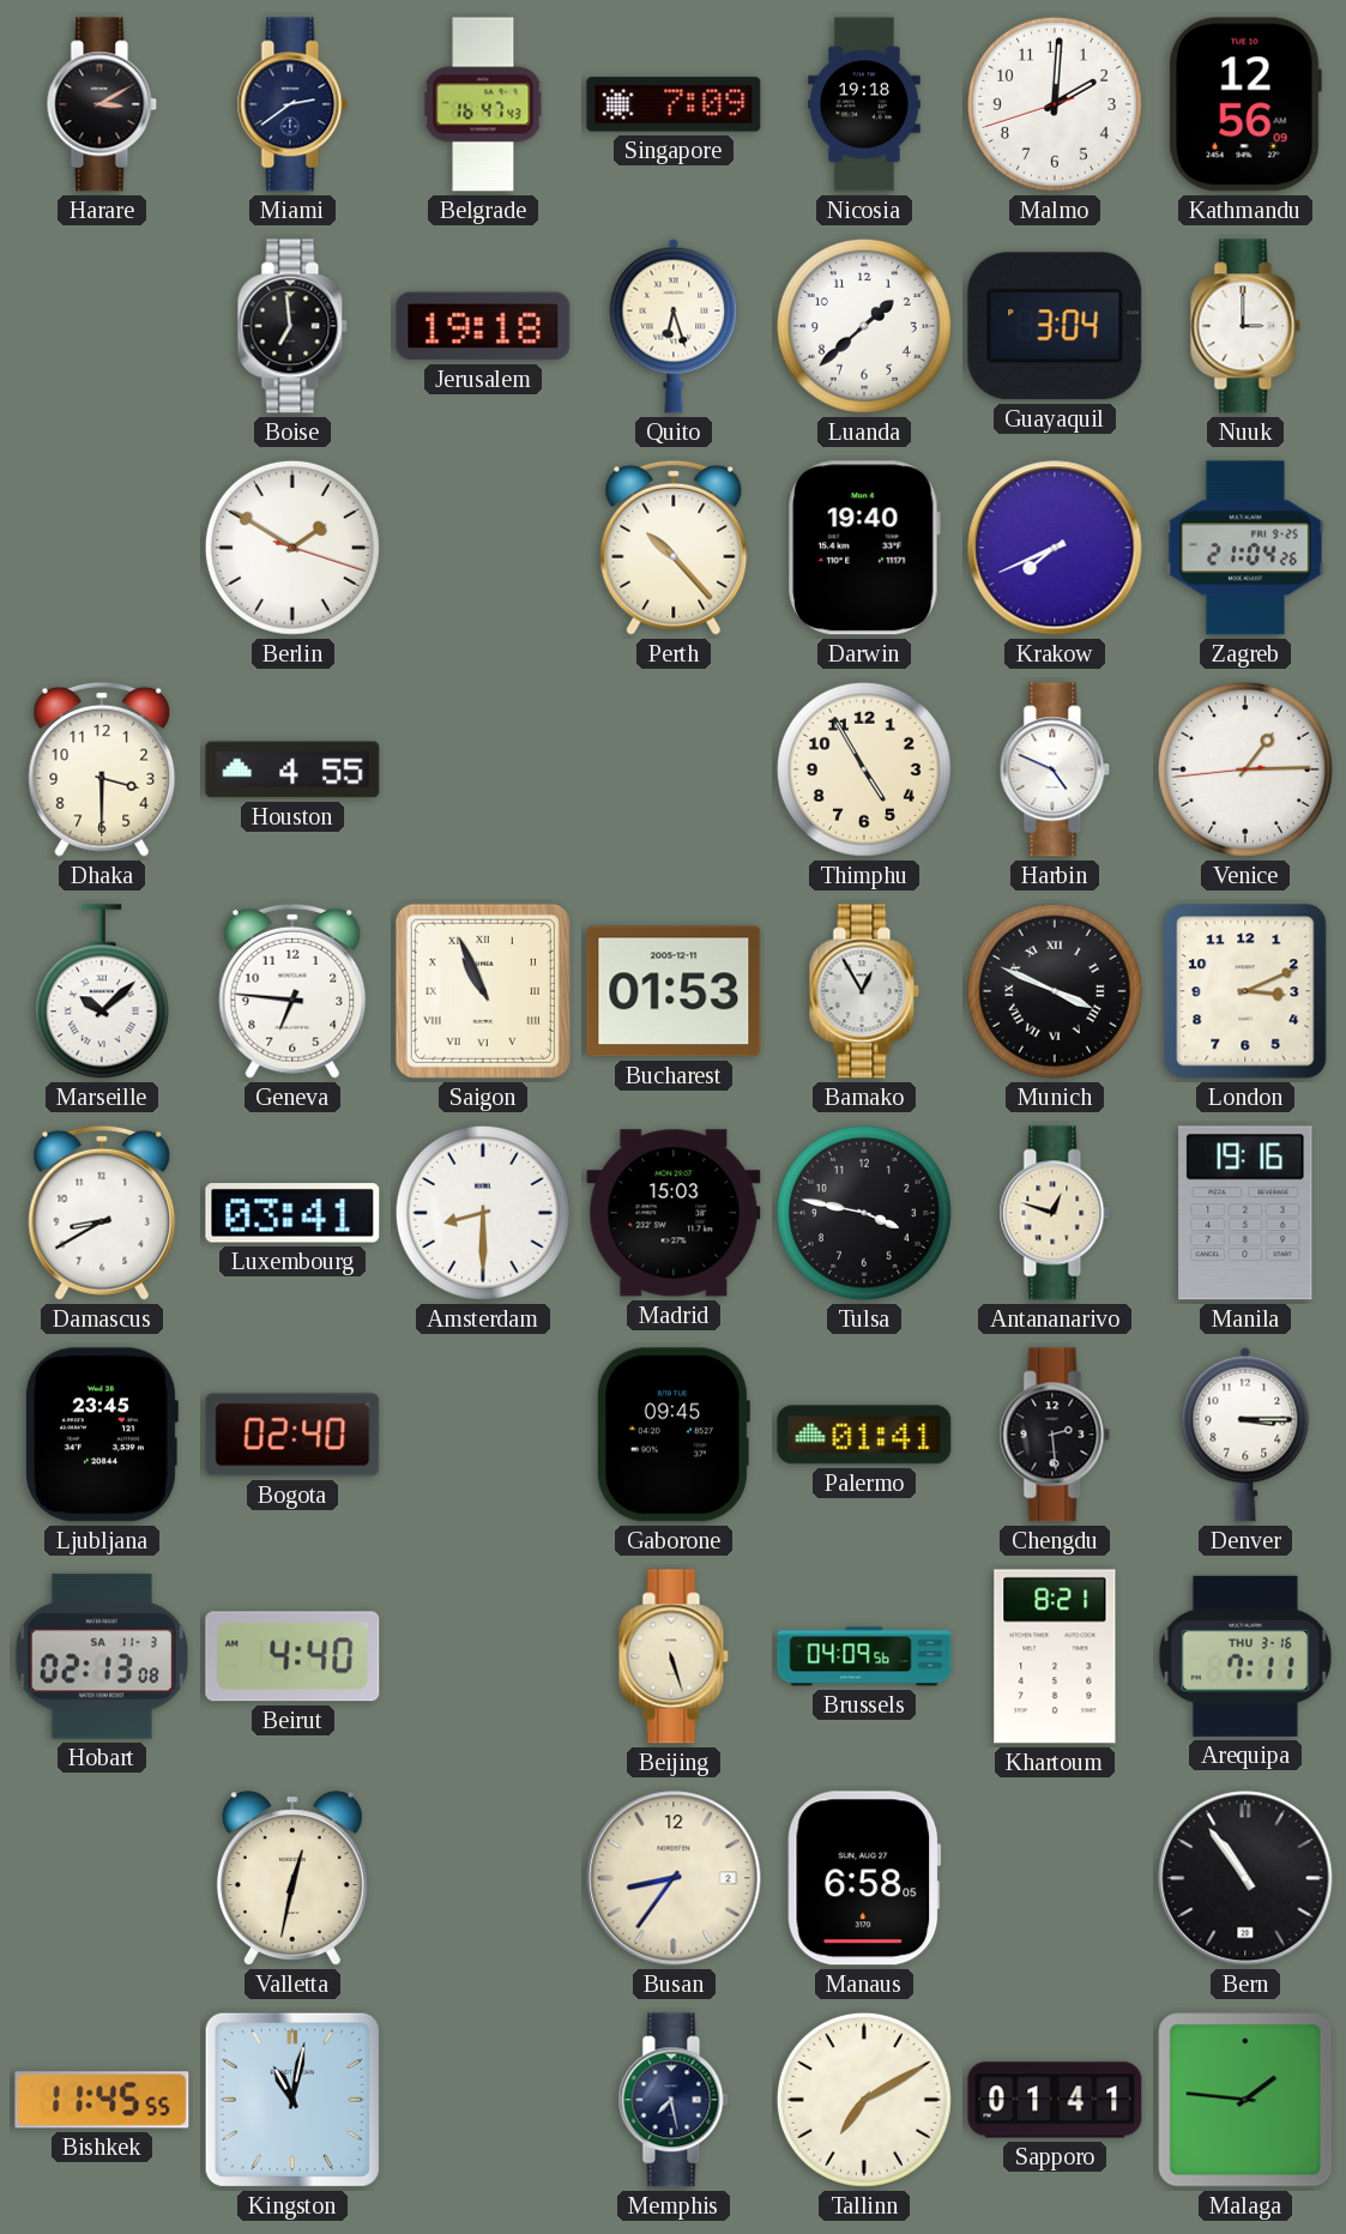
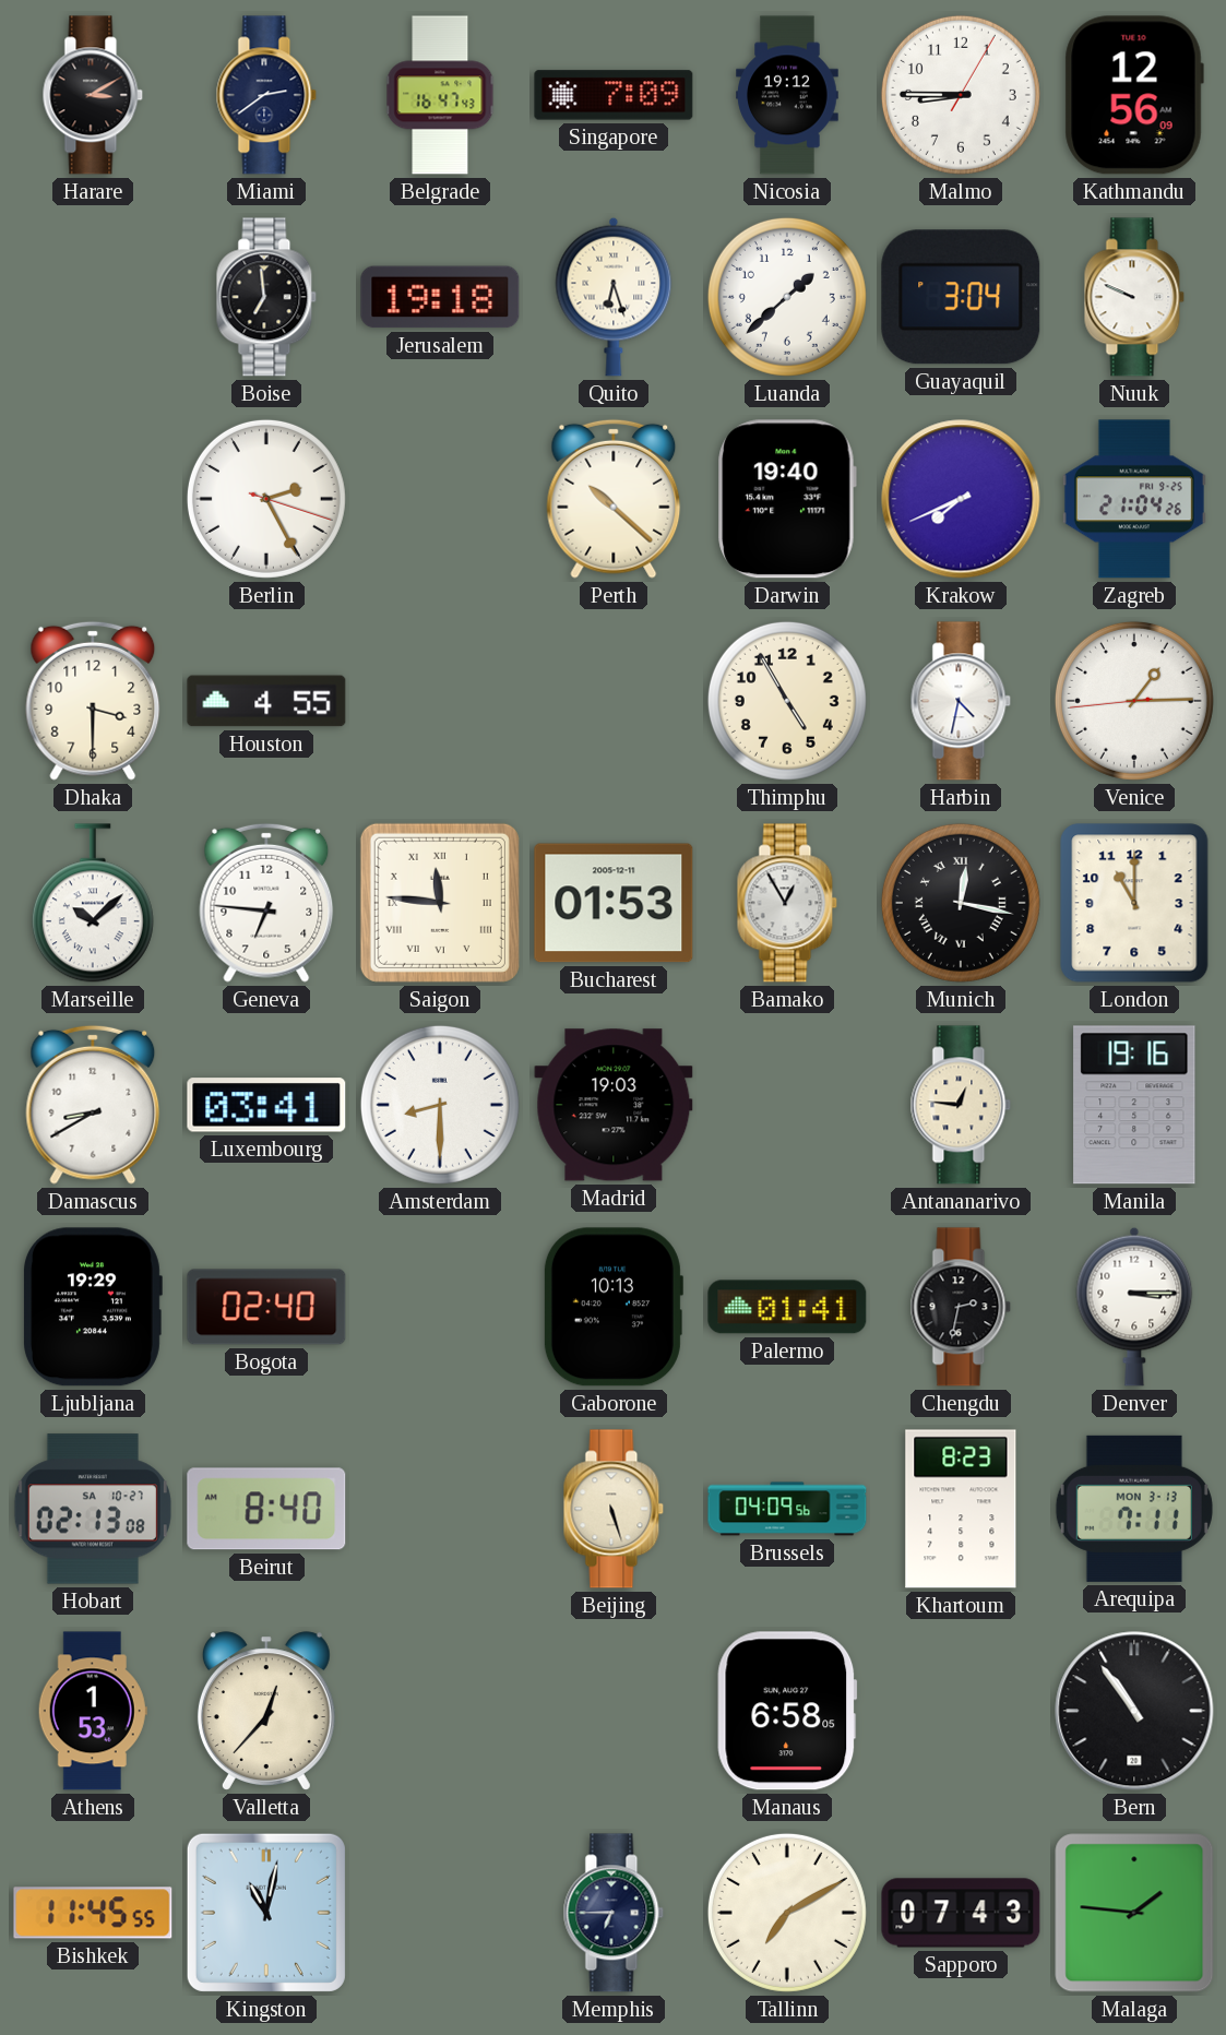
Nicosia: 19:18 -> 19:12
Malmo: 2:00 -> 8:45
Nuuk: 3:00 -> 9:49
Berlin: 1:50 -> 2:25
Perth: 10:23 -> 10:22
Harbin: 4:49 -> 4:32
Saigon: 10:56 -> 11:46
Munich: 3:49 -> 12:17
London: 3:11 -> 11:00
Madrid: 15:03 -> 19:03
Tulsa: 3:47 -> none
Antananarivo: 12:48 -> 12:46
Ljubljana: 23:45 -> 19:29
Gaborone: 09:45 -> 10:13
Chengdu: 2:29 -> 2:32
Hobart date: SA 11-3 -> SA 10-27
Beirut: 4:40 -> 8:40
Khartoum: 8:21 -> 8:23
Arequipa date: THU 3-16 -> MON 3-13
Athens: none -> 1:53
Valletta: 12:32 -> 12:37
Busan: 8:36 -> none
Memphis: 7:28 -> 6:45
Sapporo: 01:41 -> 07:43
